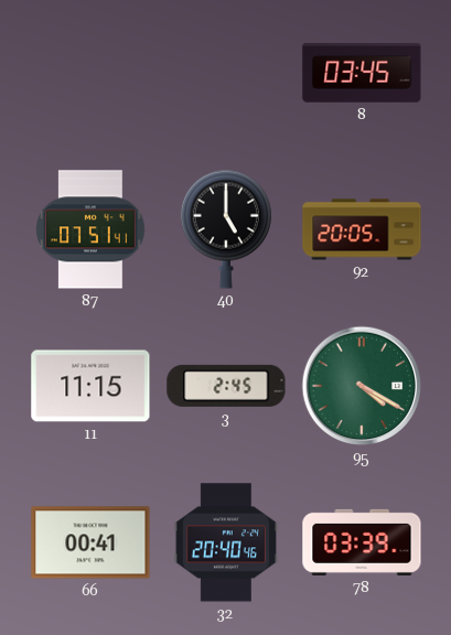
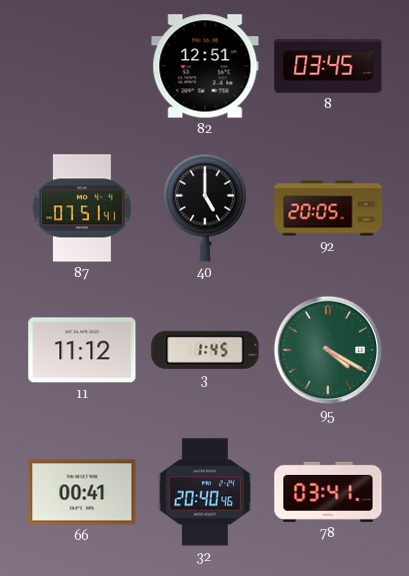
82: none -> 12:51
11: 11:15 -> 11:12
3: 2:45 -> 1:45
78: 03:39 -> 03:41
